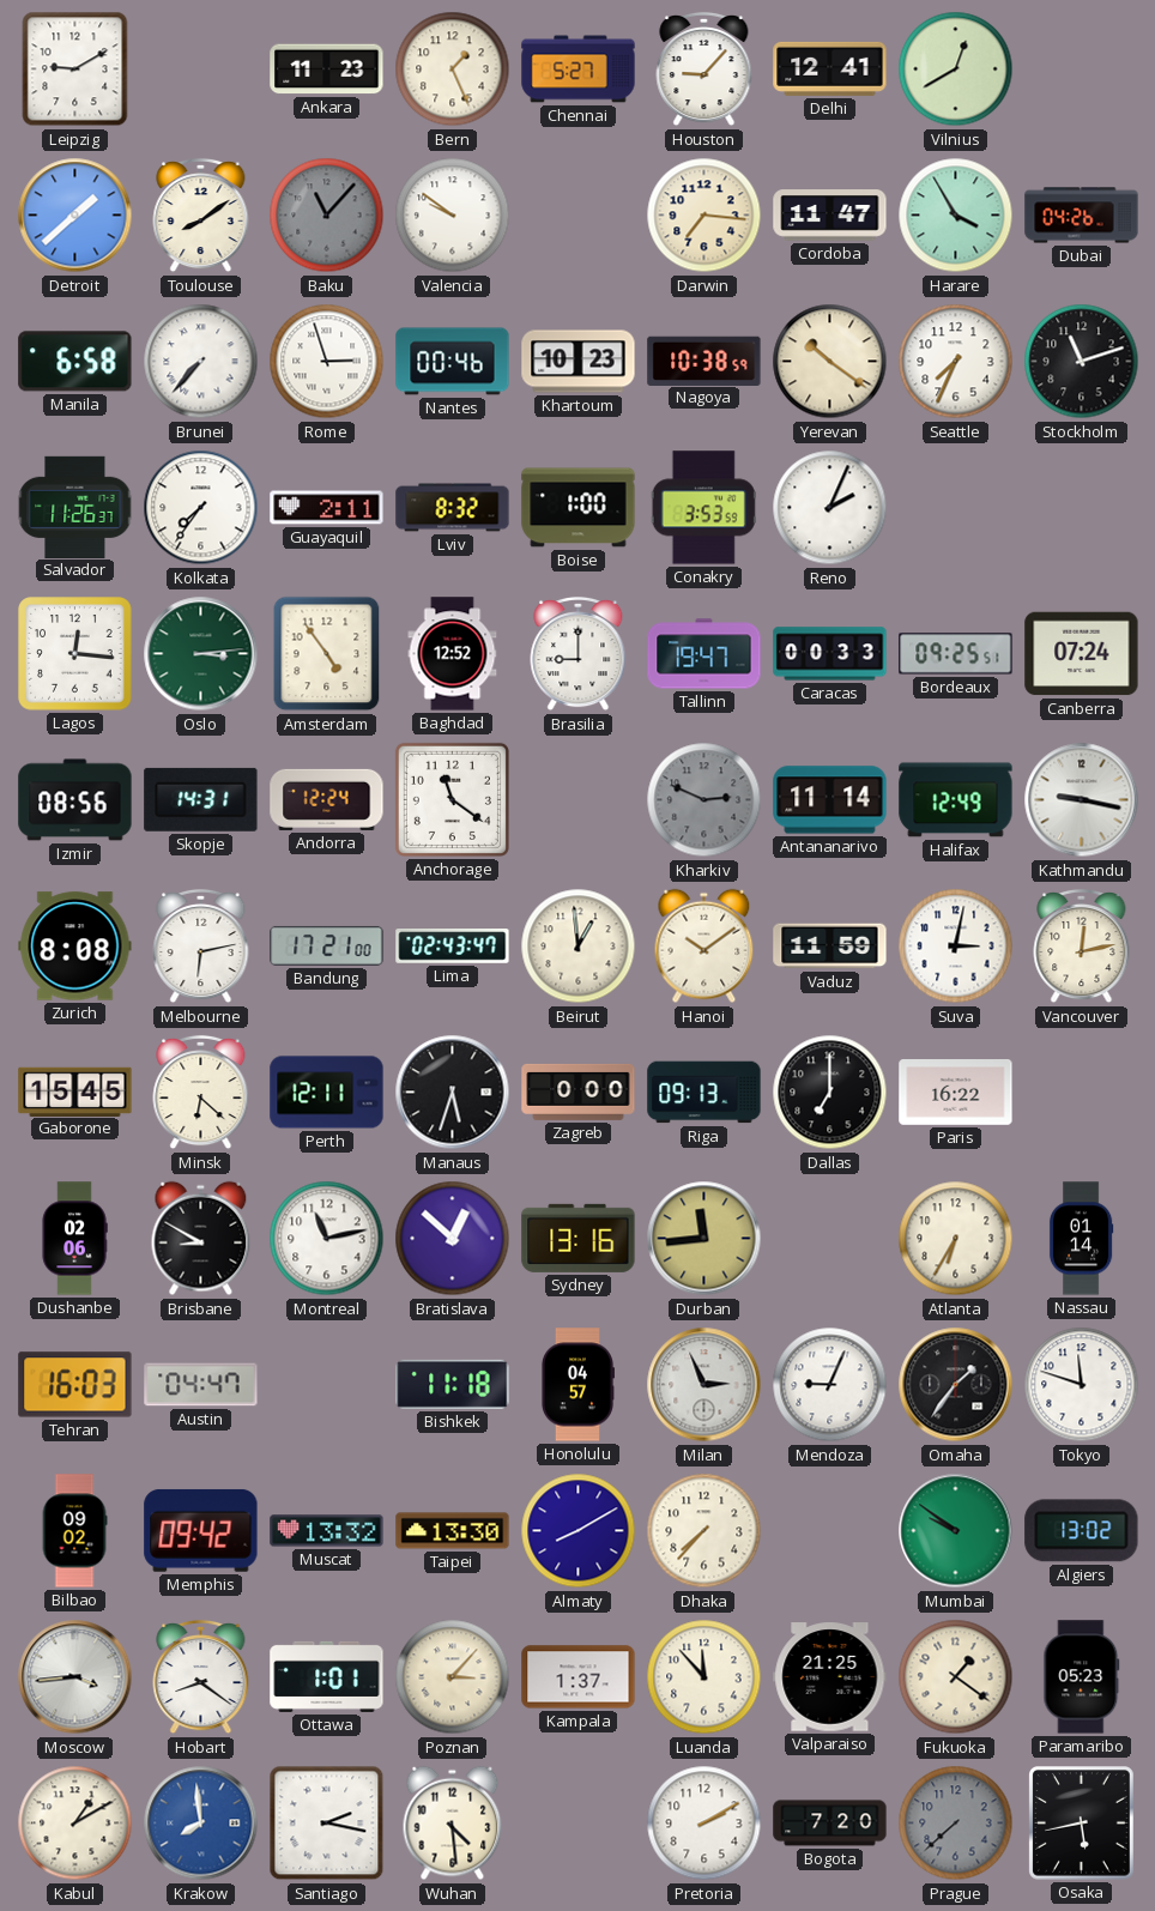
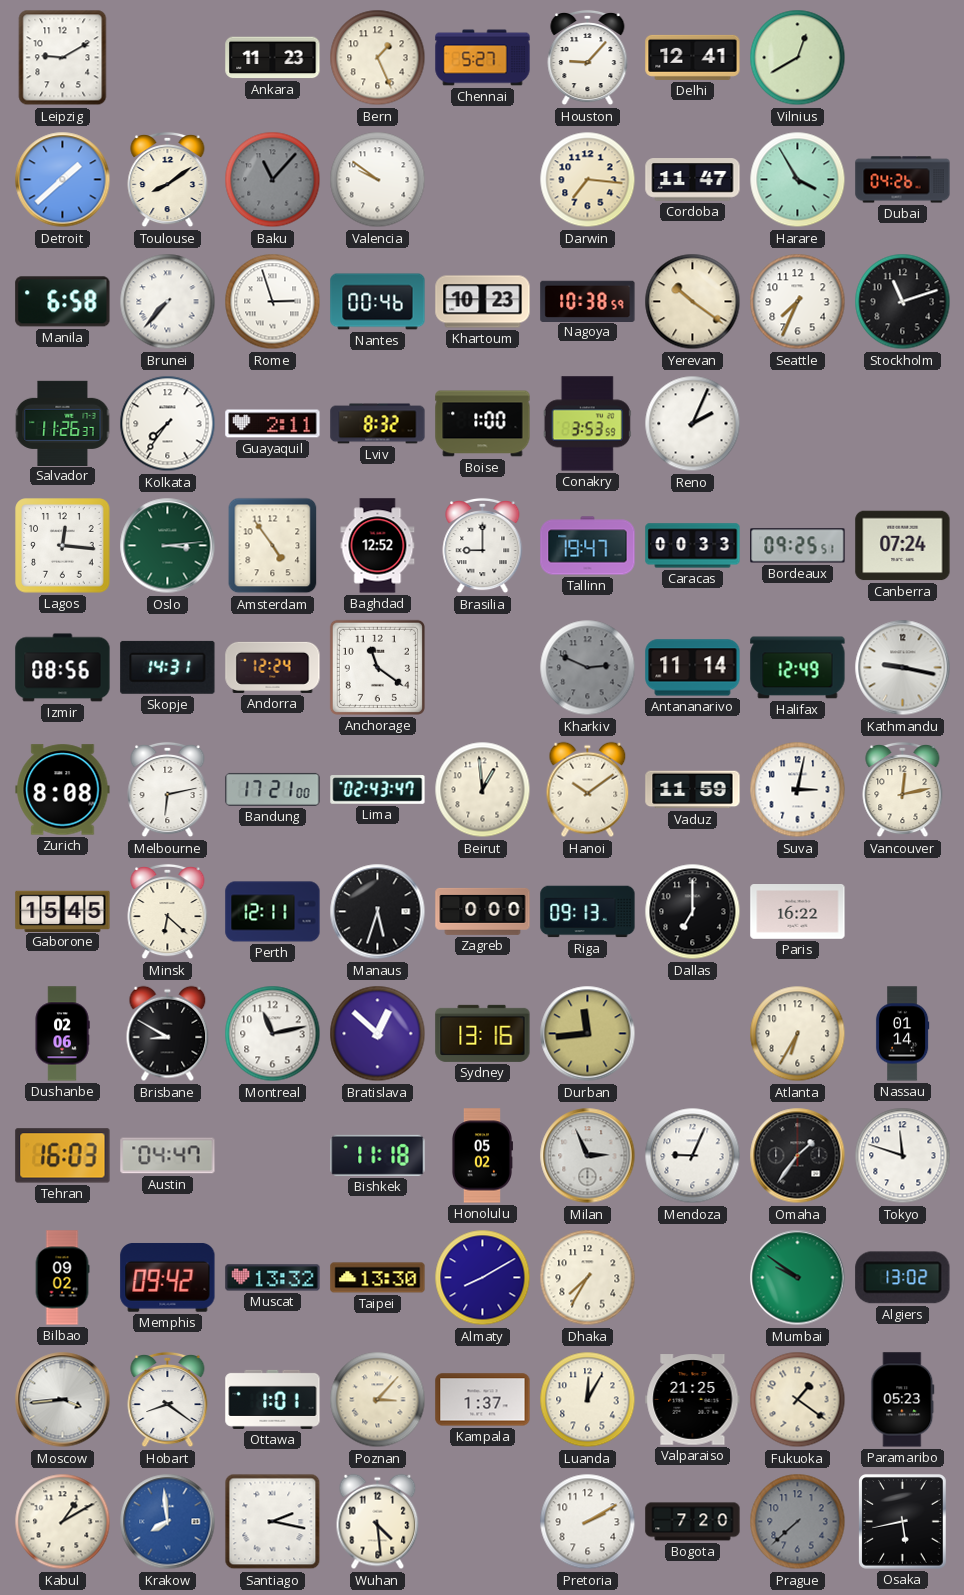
Honolulu: 04:57 -> 05:02
Dhaka: 7:37 -> 7:35
Luanda: 11:53 -> 12:05
